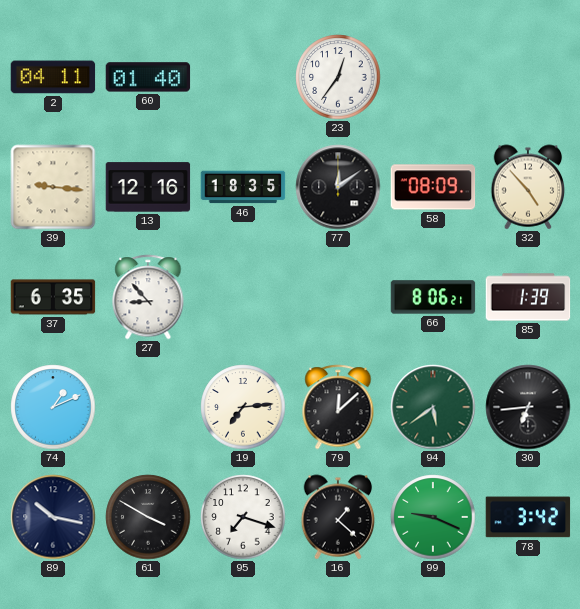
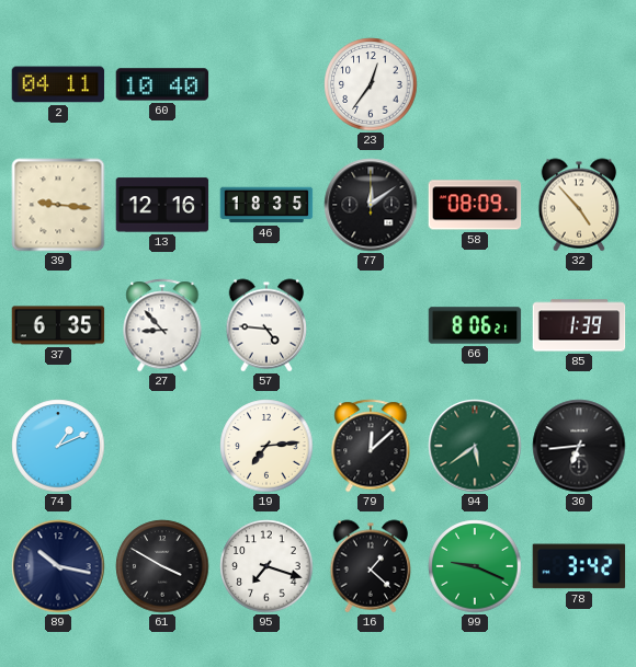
60: 01:40 -> 10:40
57: none -> 4:46
